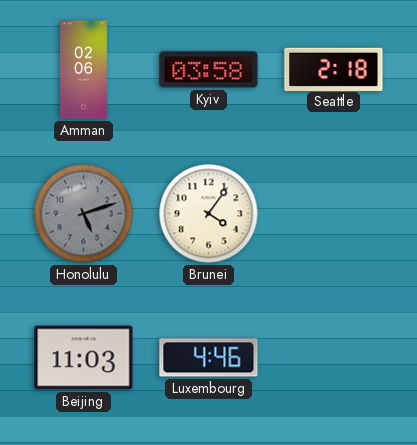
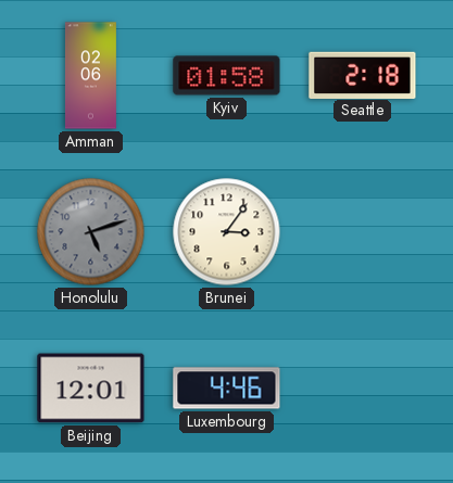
Kyiv: 03:58 -> 01:58
Brunei: 4:06 -> 3:06
Beijing: 11:03 -> 12:01
